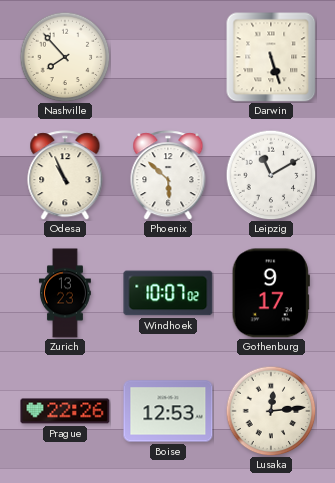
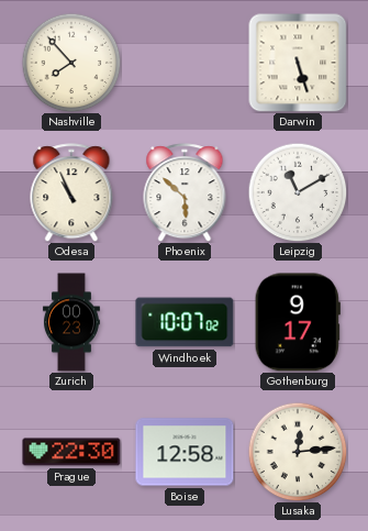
Zurich: 13:23 -> 00:23
Prague: 22:26 -> 22:30
Boise: 12:53 -> 12:58
